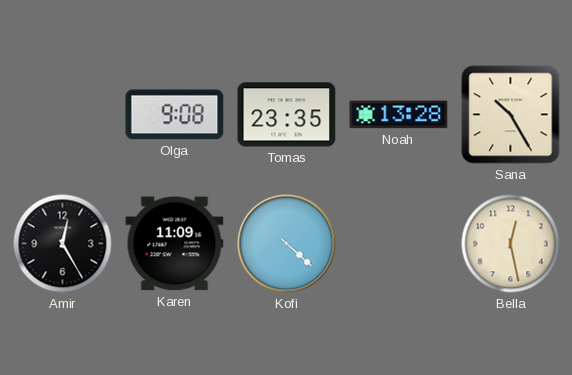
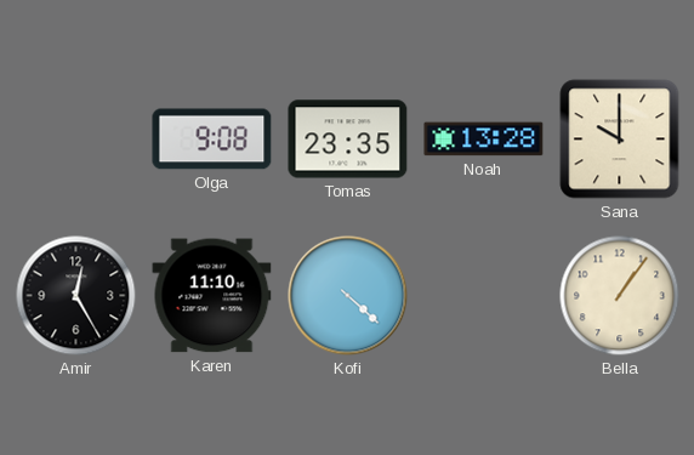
Sana: 10:25 -> 10:00
Karen: 11:09 -> 11:10
Bella: 12:28 -> 1:06
